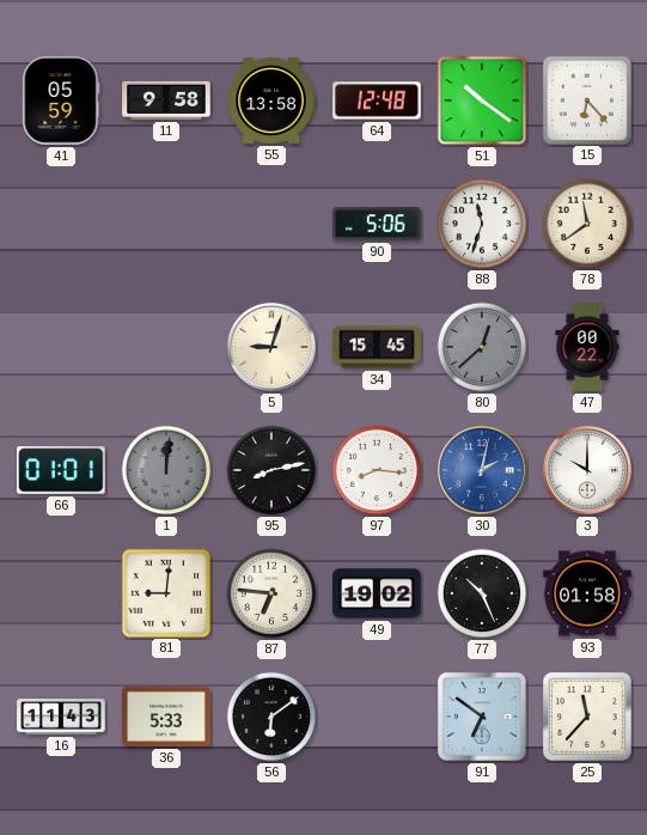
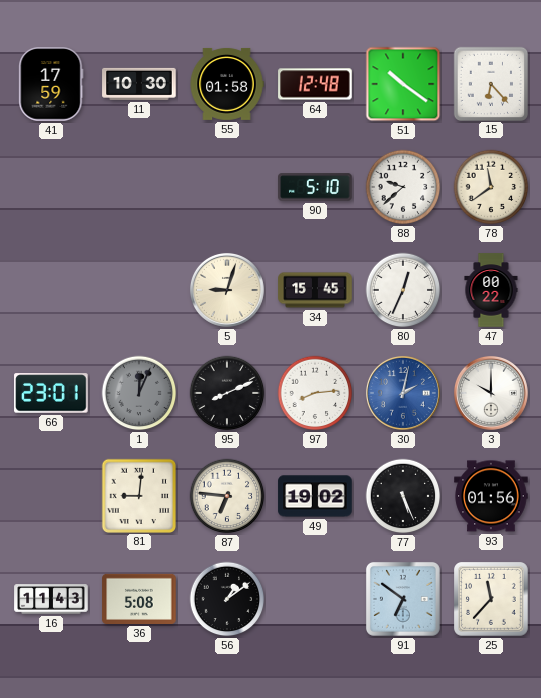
41: 05:59 -> 17:59
11: 9:58 -> 10:30
55: 13:58 -> 01:58
90: 5:06 -> 5:10
88: 11:33 -> 9:38
80: 12:38 -> 12:34
80 dial: grey -> white
66: 01:01 -> 23:01
1: 12:01 -> 12:04
95: 8:13 -> 8:11
97: 8:16 -> 8:14
77: 10:26 -> 5:26
93: 01:58 -> 01:56
36: 5:33 -> 5:08
56: 6:09 -> 1:09
